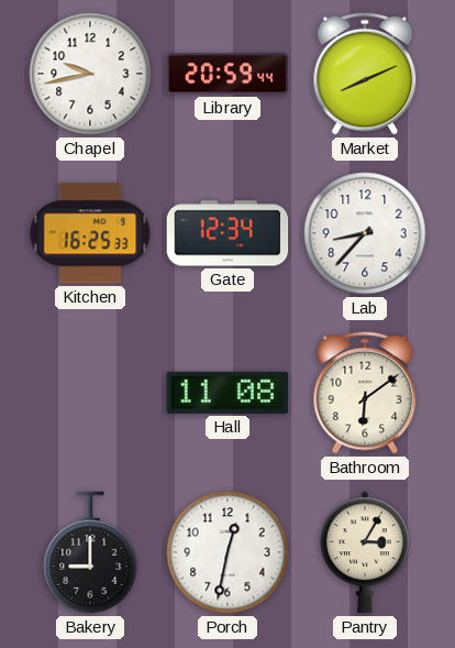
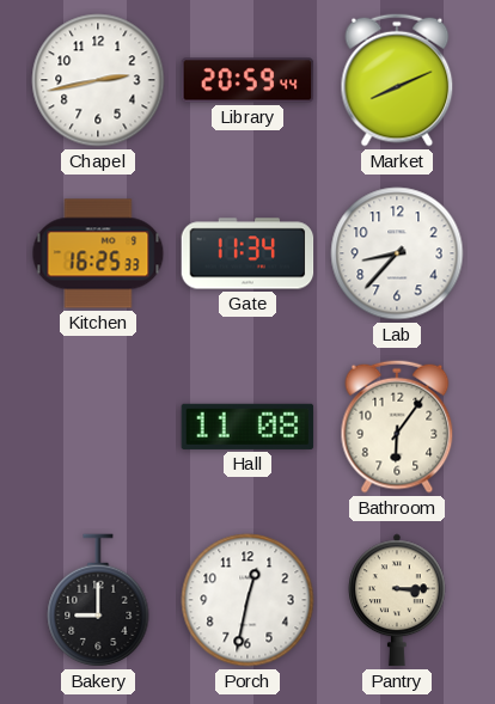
Chapel: 9:43 -> 2:43
Gate: 12:34 -> 11:34
Bathroom: 6:09 -> 6:06
Pantry: 3:05 -> 3:15
